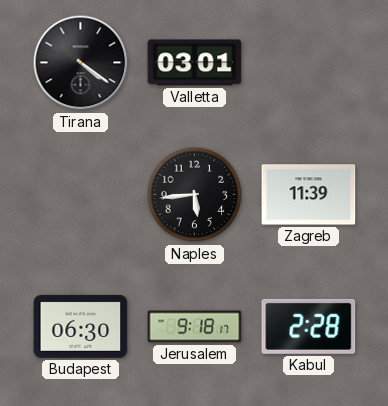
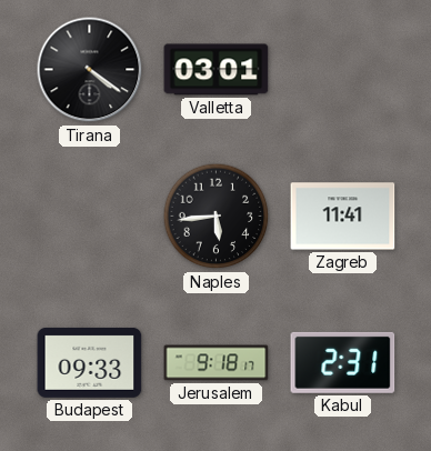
Zagreb: 11:39 -> 11:41
Budapest: 06:30 -> 09:33
Kabul: 2:28 -> 2:31
